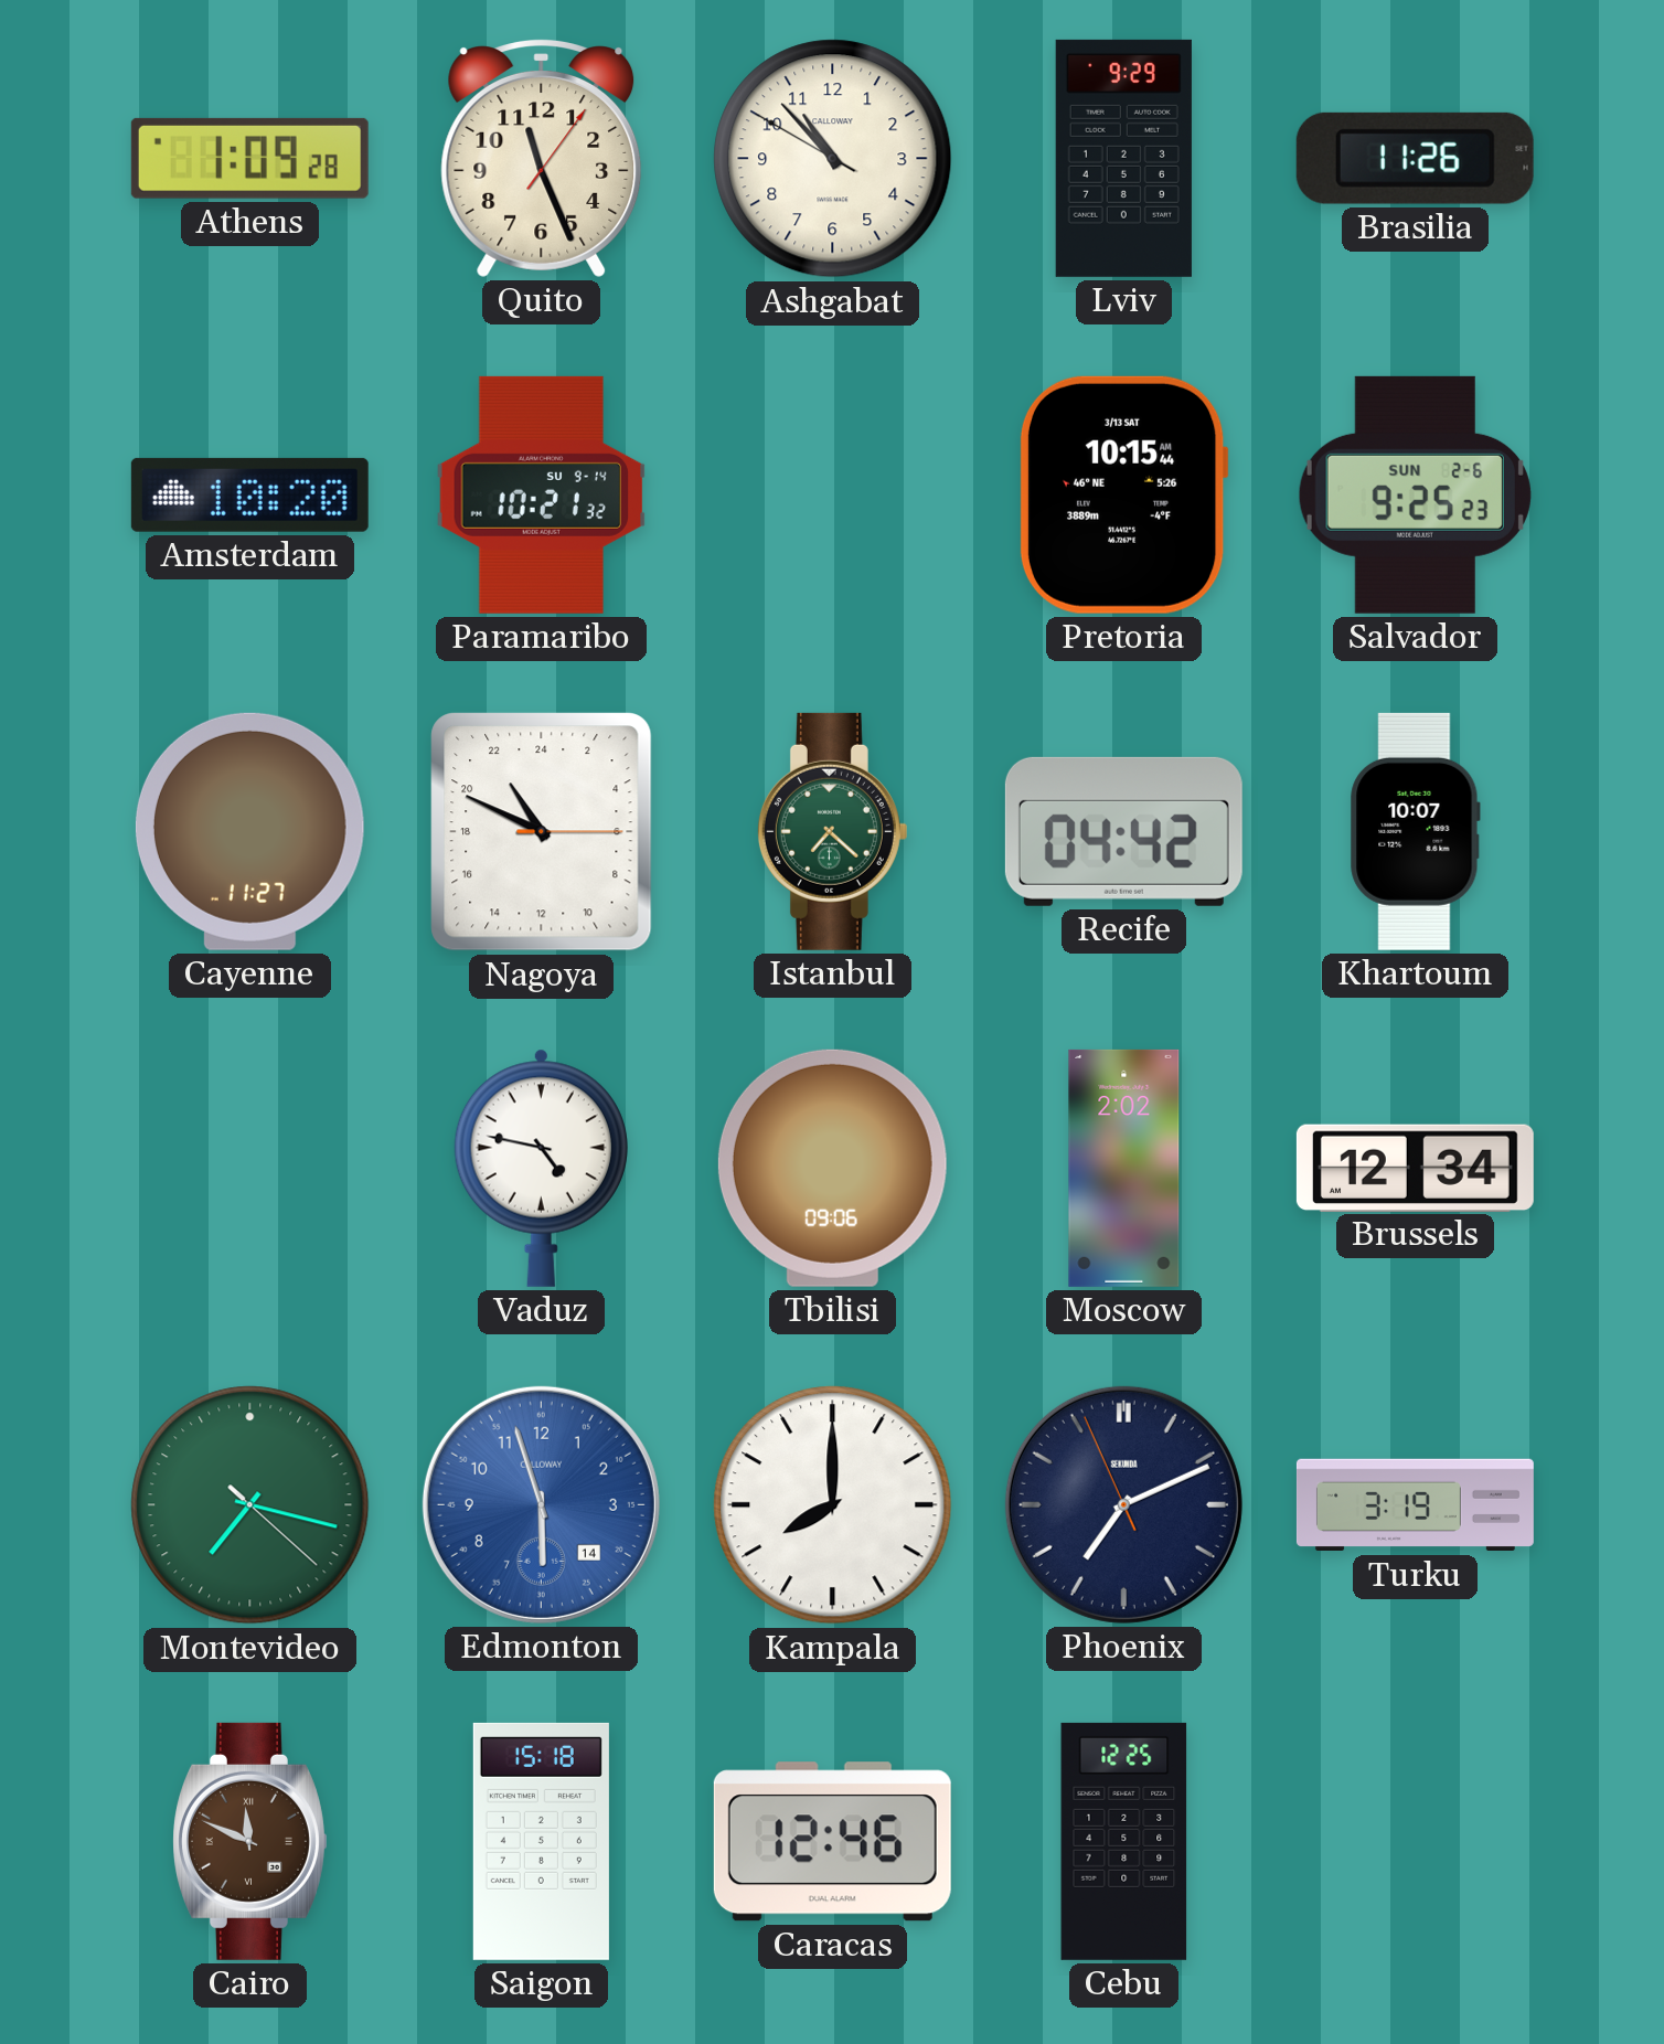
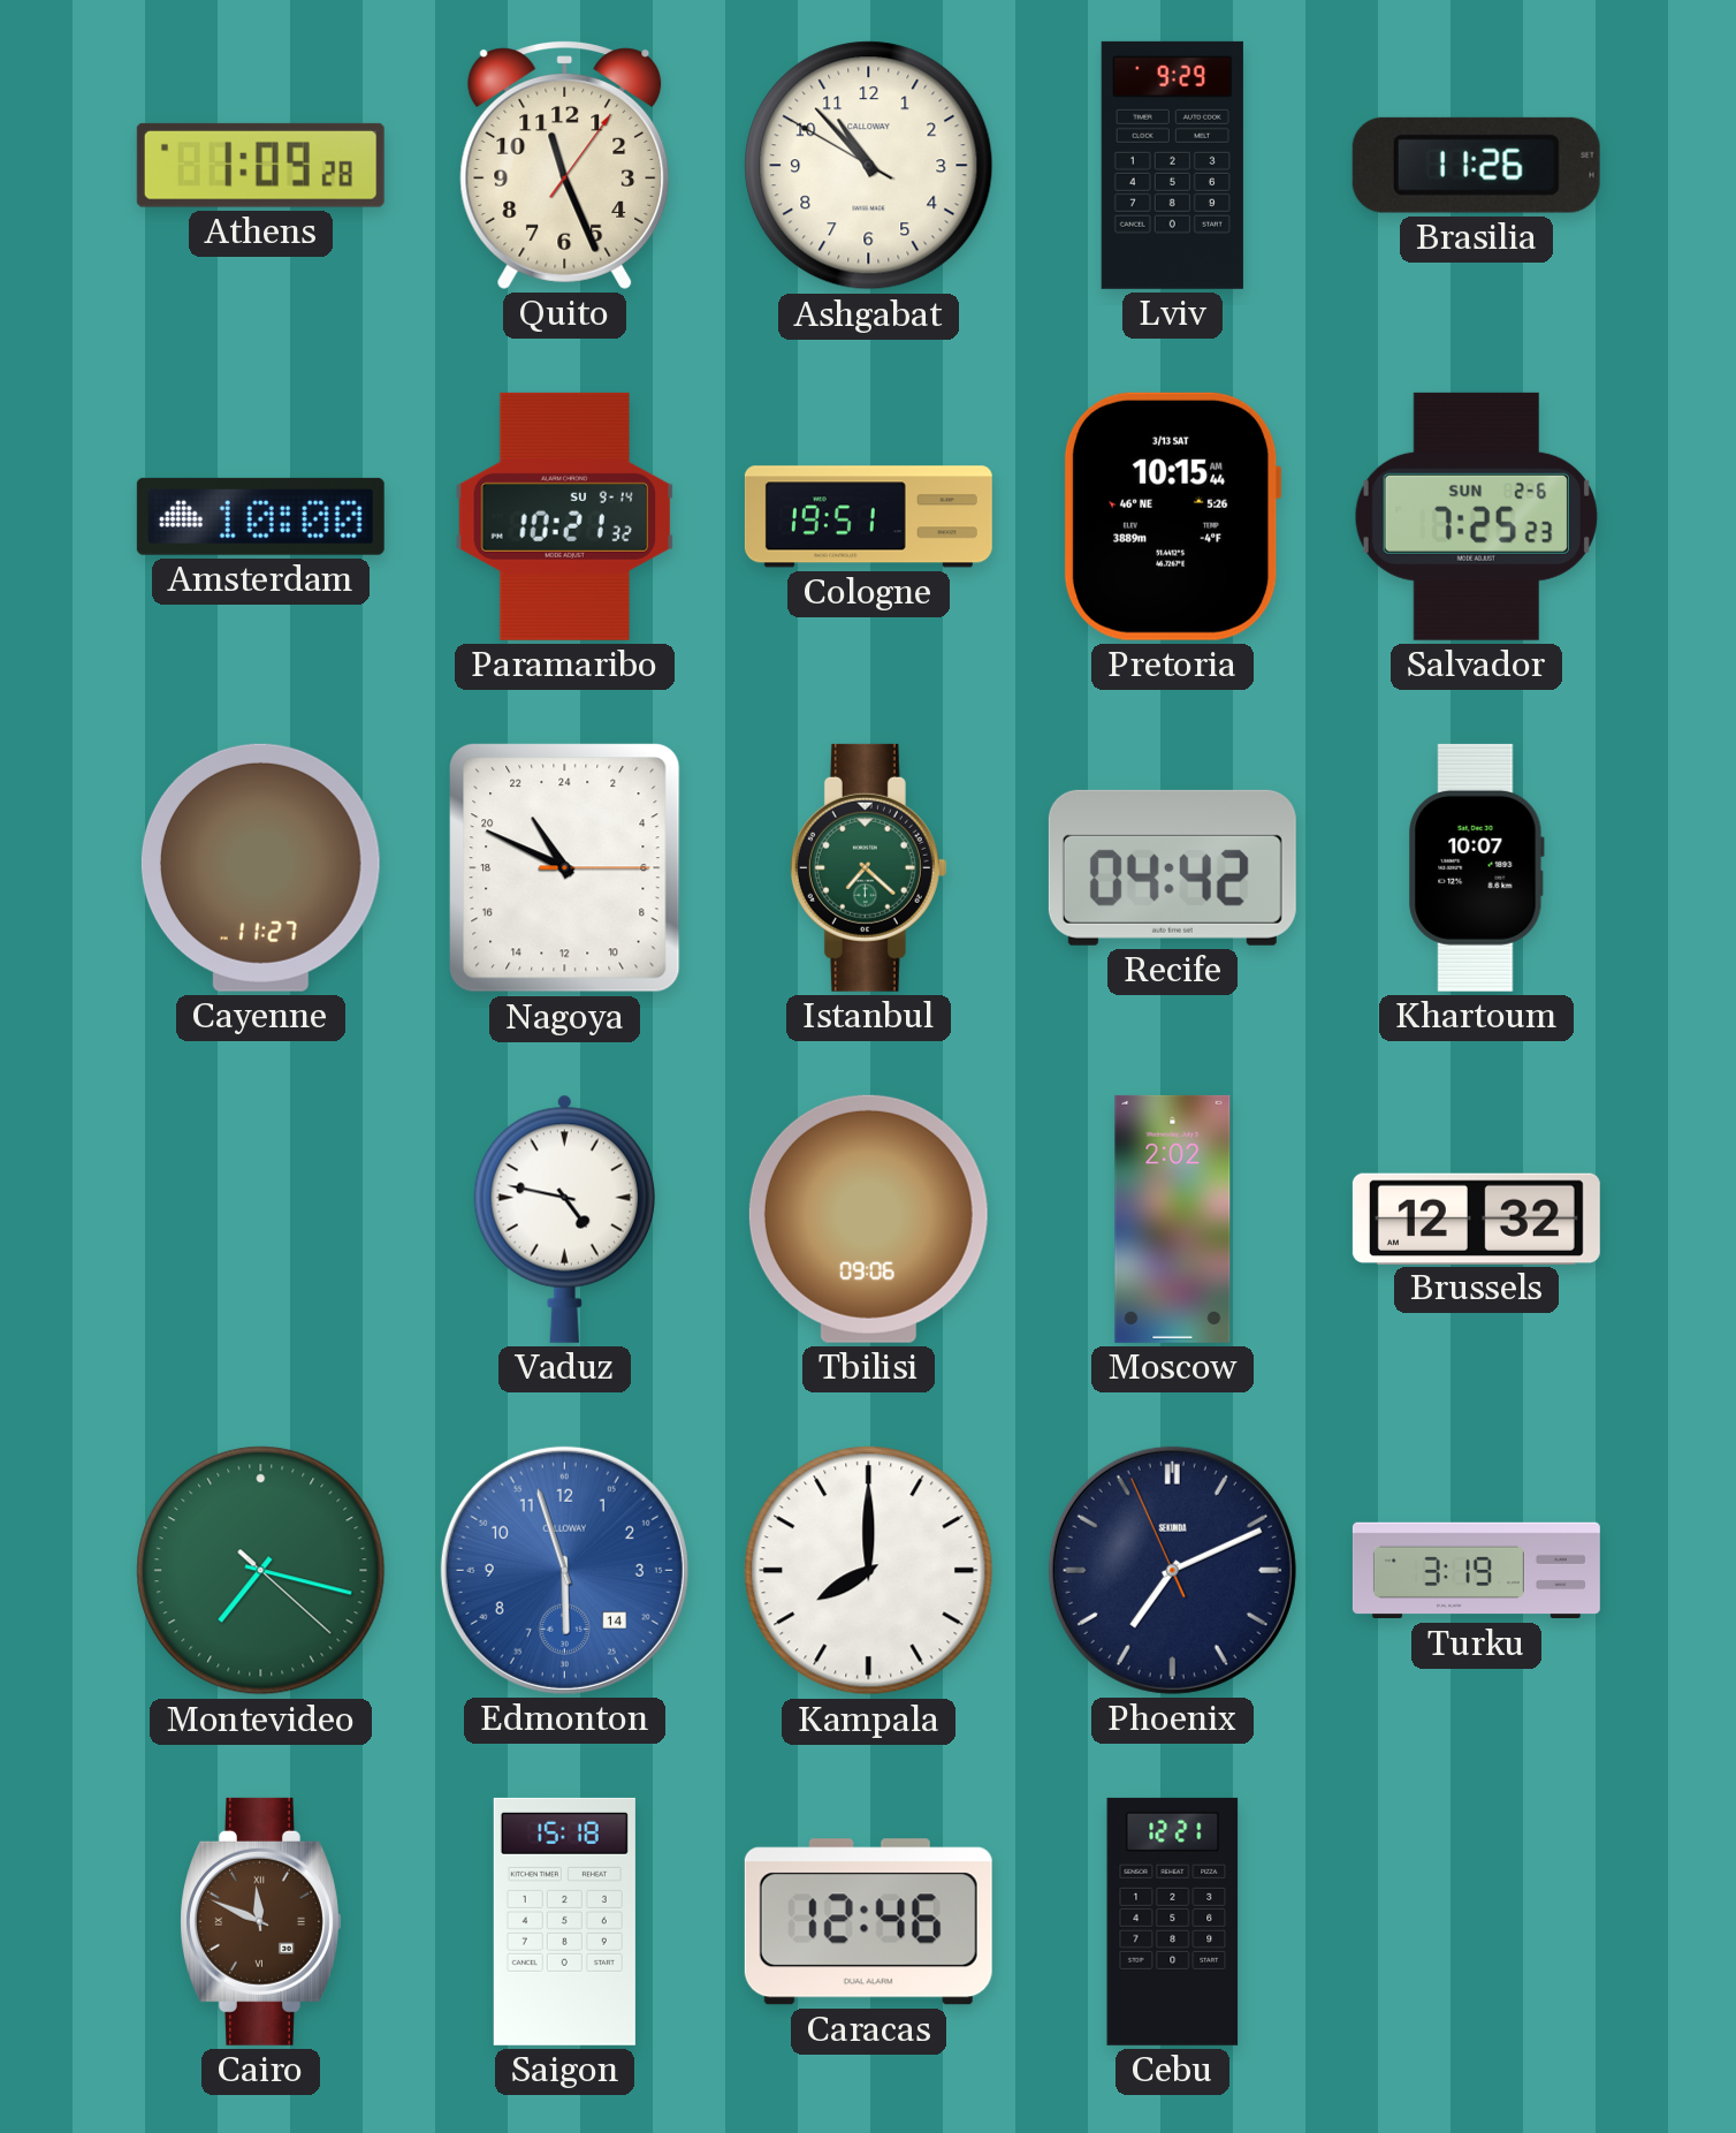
Amsterdam: 10:20 -> 10:00
Cologne: none -> 19:51
Salvador: 9:25 -> 7:25
Brussels: 12:34 -> 12:32
Cebu: 12:25 -> 12:21
